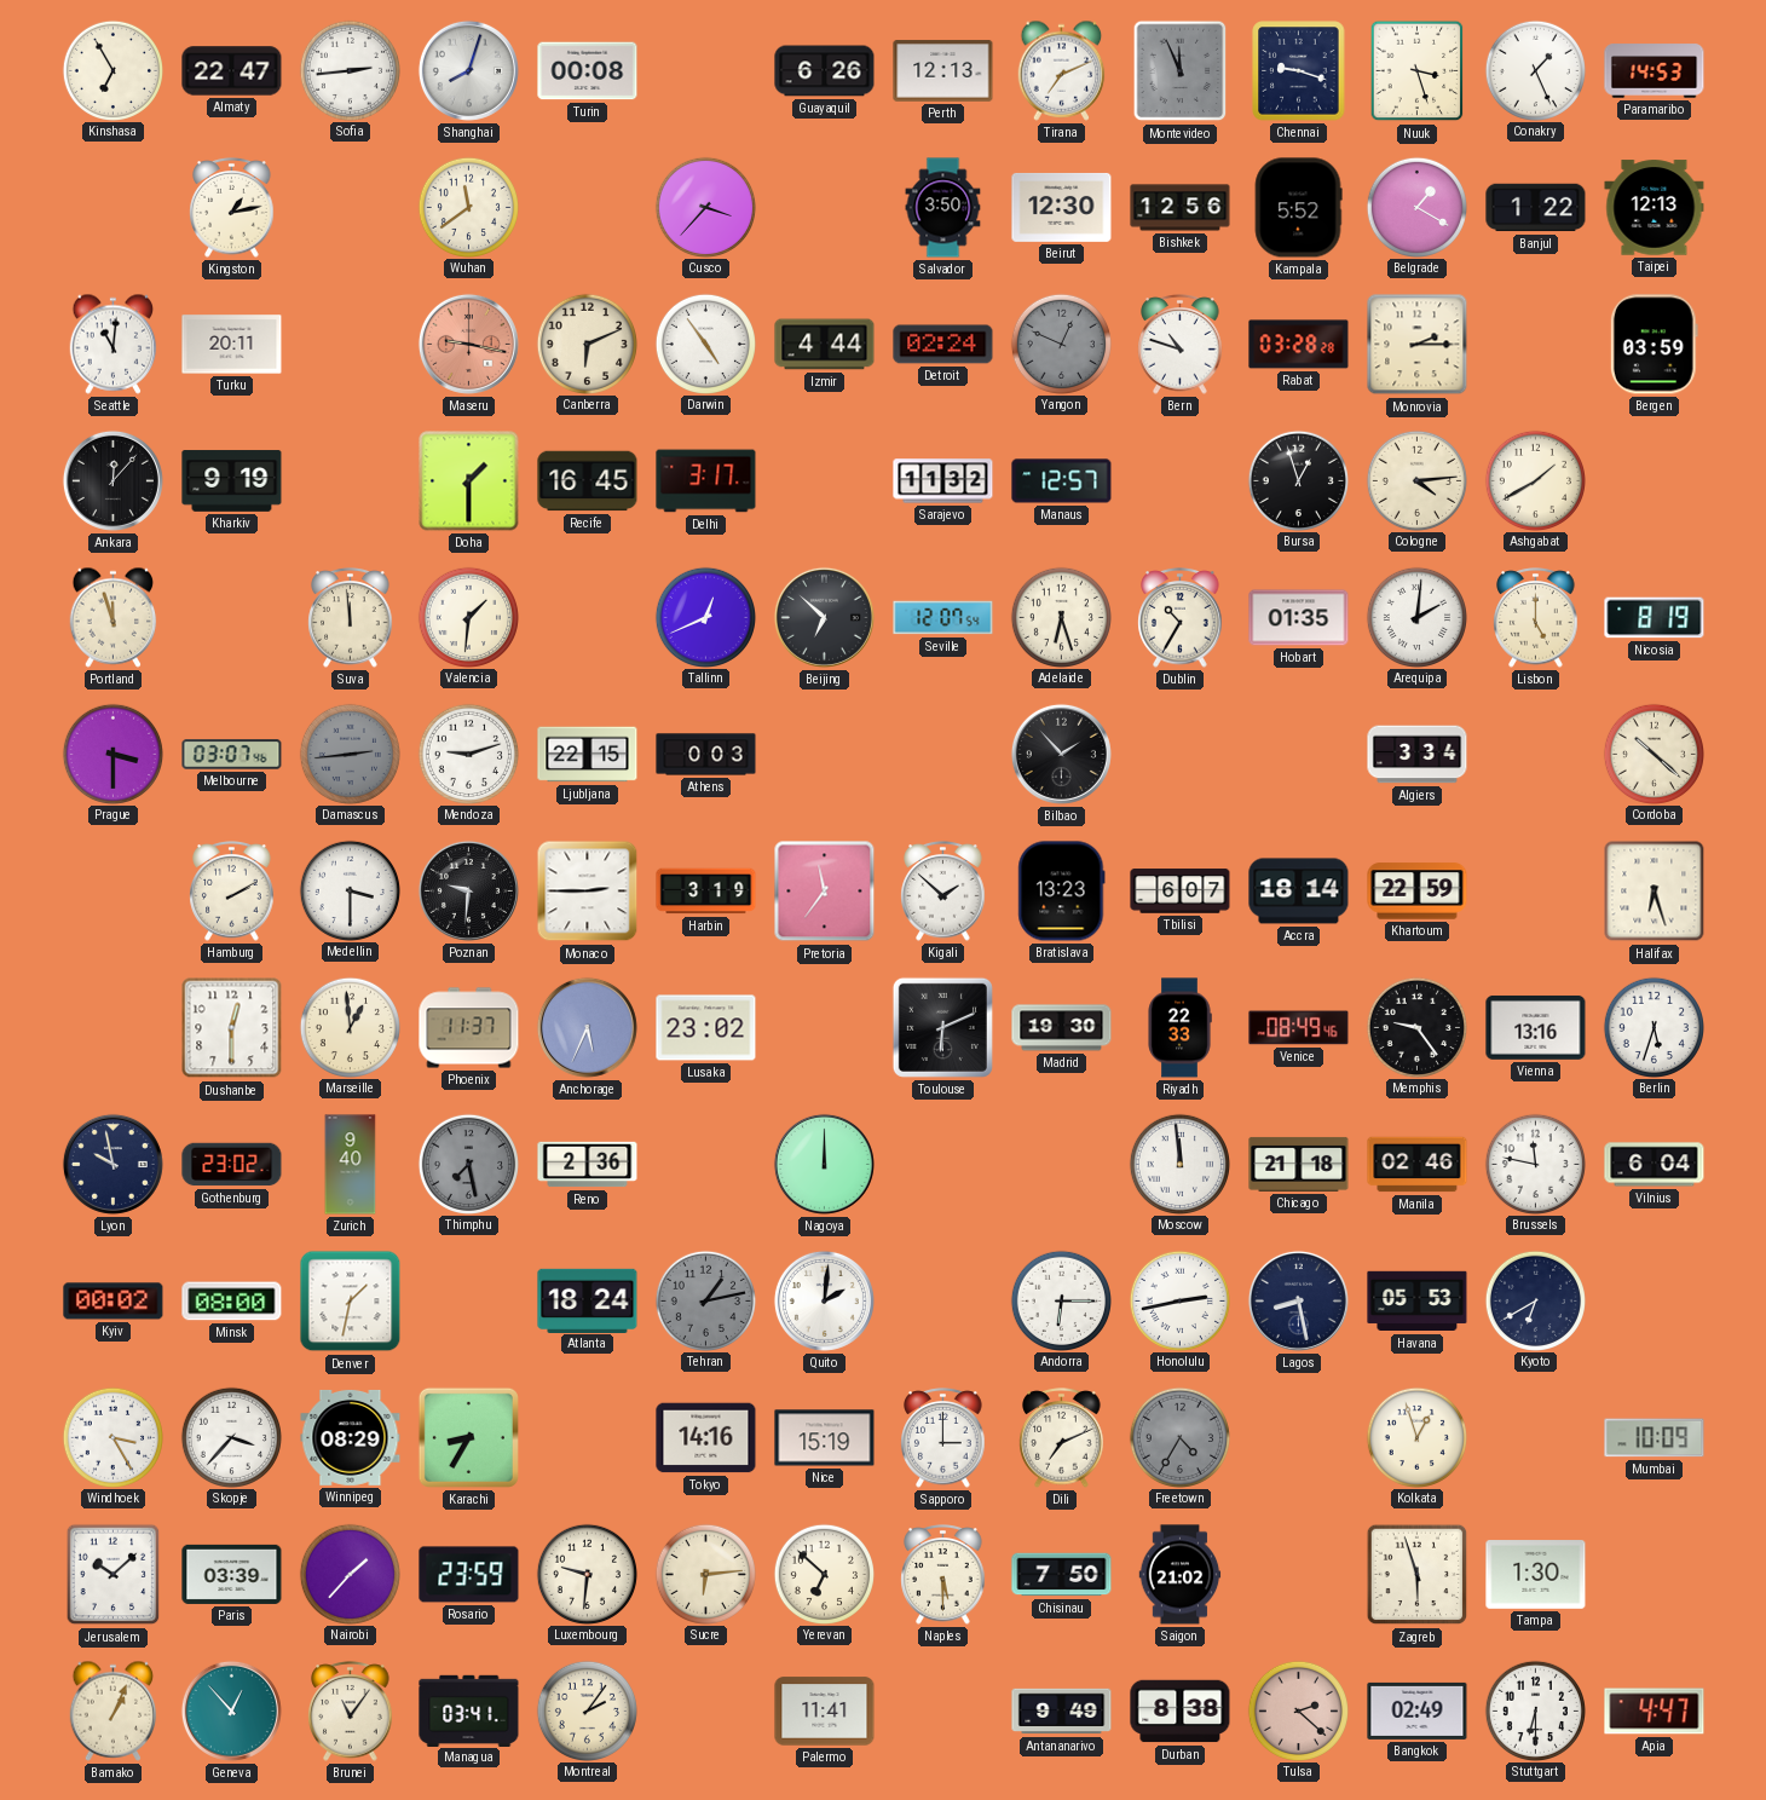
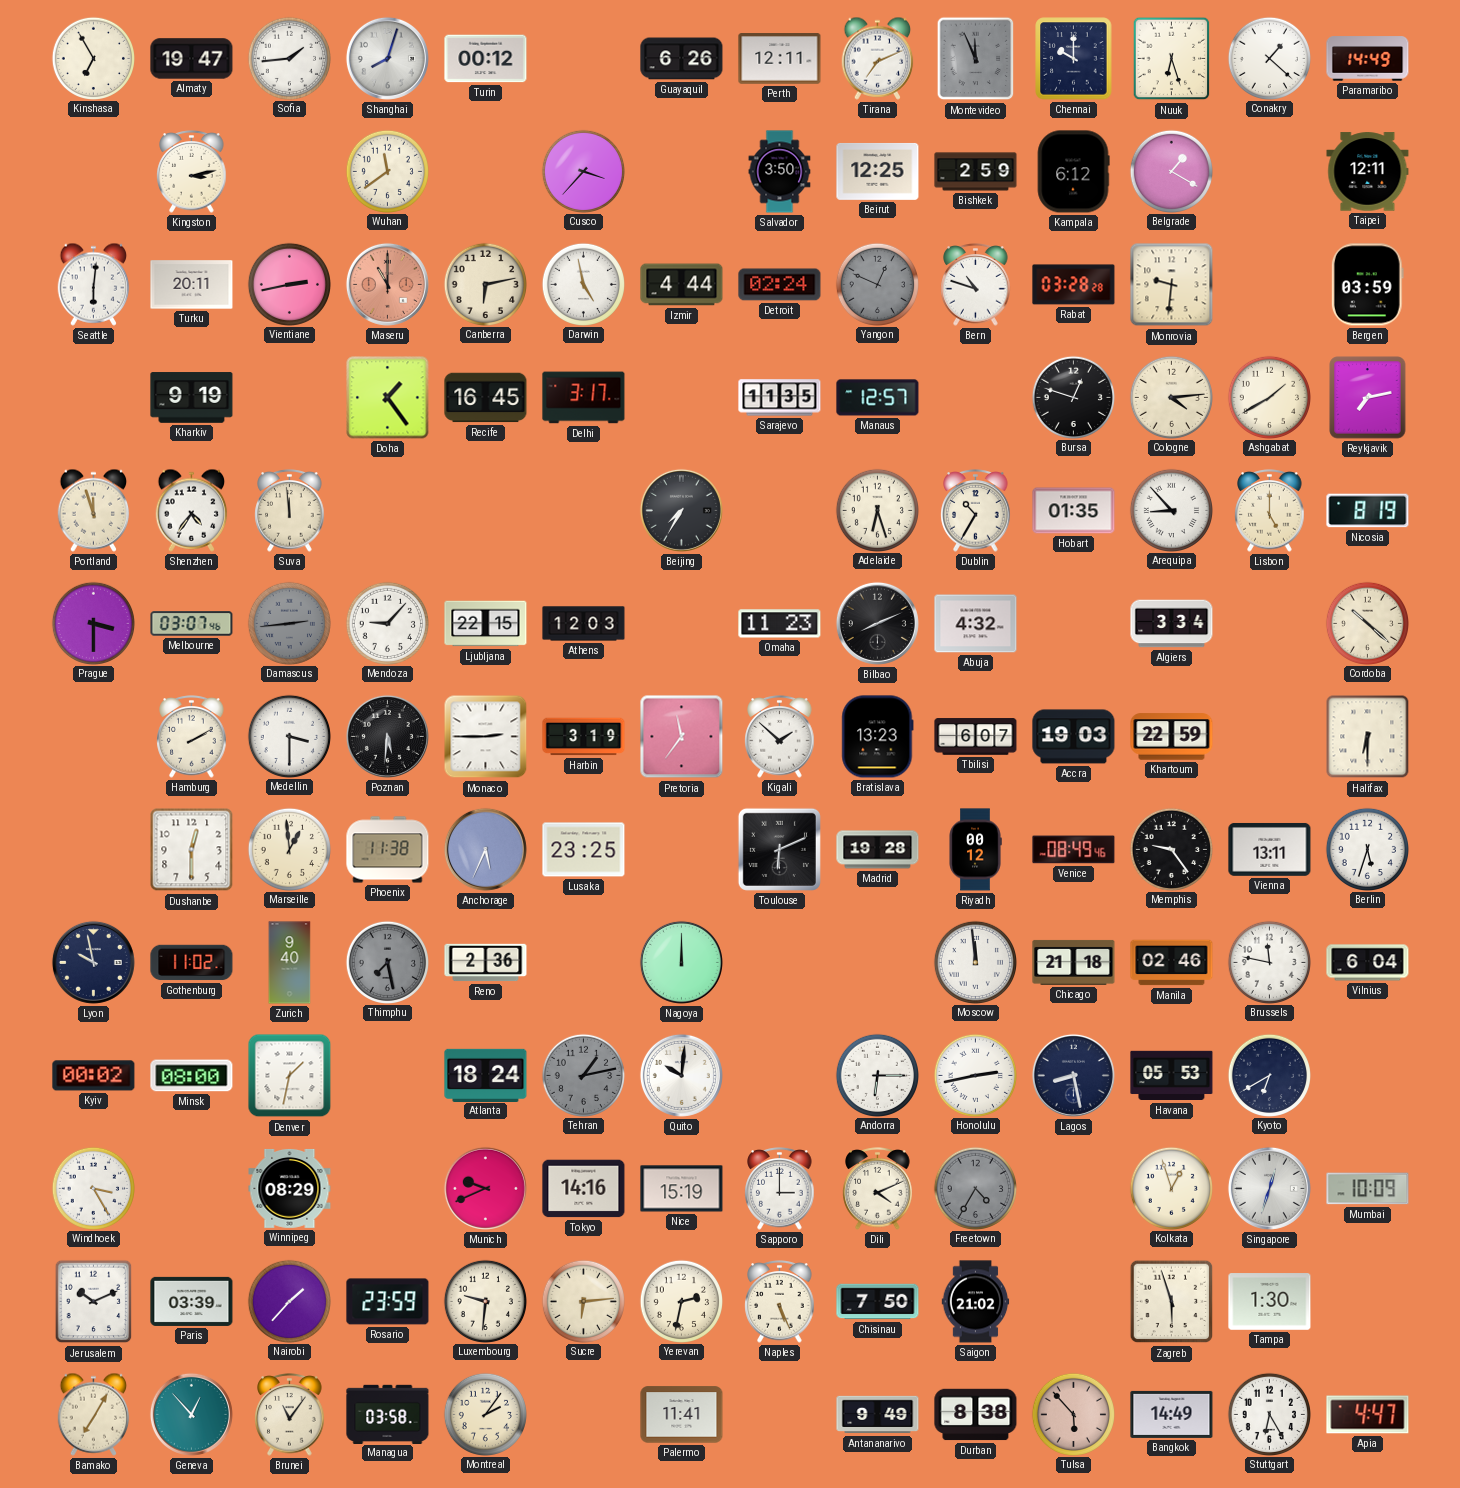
Almaty: 22:47 -> 19:47
Sofia: 2:44 -> 1:44
Turin: 00:08 -> 00:12
Perth: 12:13 -> 12:11
Chennai: 9:18 -> 10:00
Nuuk: 3:27 -> 6:27
Conakry: 1:26 -> 1:22
Paramaribo: 14:53 -> 14:49
Kingston: 1:13 -> 3:13
Beirut: 12:30 -> 12:25
Bishkek: 12:56 -> 2:59
Kampala: 5:52 -> 6:12
Banjul: 1:22 -> none
Taipei: 12:13 -> 12:11
Seattle: 11:01 -> 6:01
Vientiane: none -> 2:43
Maseru: 9:17 -> 11:00
Canberra: 6:11 -> 6:13
Darwin: 4:54 -> 4:58
Monrovia: 2:15 -> 9:31
Ankara: 12:07 -> none
Doha: 1:30 -> 1:24
Sarajevo: 11:32 -> 11:35
Bursa: 12:57 -> 12:48
Reykjavik: none -> 7:13
Shenzhen: none -> 4:36
Valencia: 1:31 -> none
Tallinn: 12:41 -> none
Beijing: 6:52 -> 7:35
Seville: 12:07 -> none
Arequipa: 2:01 -> 8:53
Mendoza: 9:12 -> 9:07
Athens: 0:03 -> 12:03
Omaha: none -> 11:23
Bilbao: 1:53 -> 8:11
Abuja: none -> 4:32
Poznan: 9:31 -> 5:31
Accra: 18:14 -> 19:03
Halifax: 6:27 -> 6:30
Phoenix: 11:37 -> 11:38
Lusaka: 23:02 -> 23:25
Madrid: 19:30 -> 19:28
Riyadh: 22:33 -> 00:12
Vienna: 13:16 -> 13:11
Gothenburg: 23:02 -> 11:02
Quito: 2:01 -> 10:01
Skopje: 3:37 -> none
Karachi: 8:35 -> none
Munich: none -> 9:41
Dili: 7:11 -> 4:11
Singapore: none -> 12:33
Jerusalem: 10:08 -> 10:11
Yerevan: 6:52 -> 2:32
Naples: 5:30 -> 5:26
Bamako: 1:04 -> 7:05
Managua: 03:41 -> 03:58
Tulsa: 2:22 -> 5:53
Bangkok: 02:49 -> 14:49
Stuttgart: 6:30 -> 6:25
